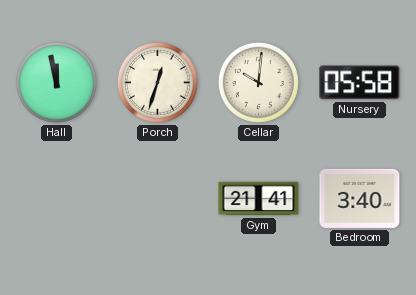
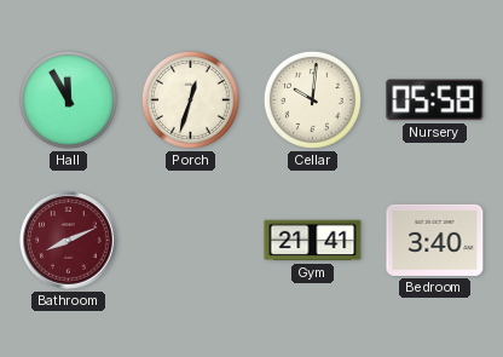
Hall: 11:58 -> 11:55
Bathroom: none -> 8:11
